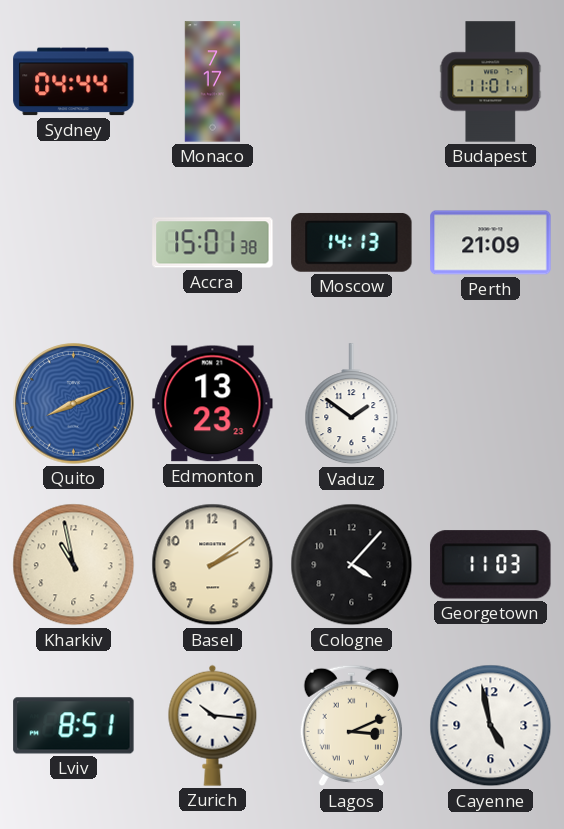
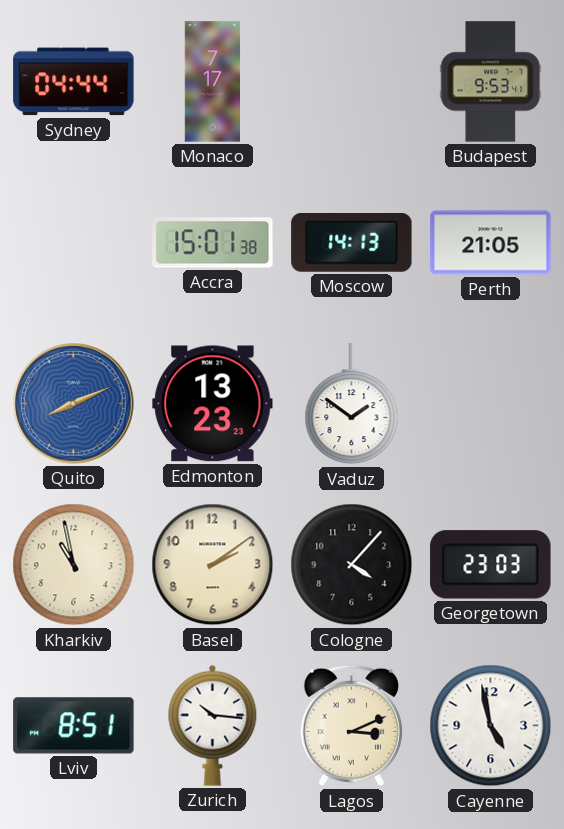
Budapest: 11:01 -> 9:53
Perth: 21:09 -> 21:05
Georgetown: 11:03 -> 23:03
